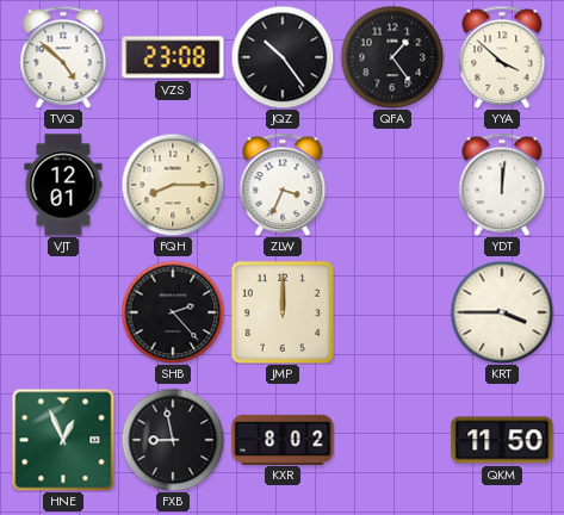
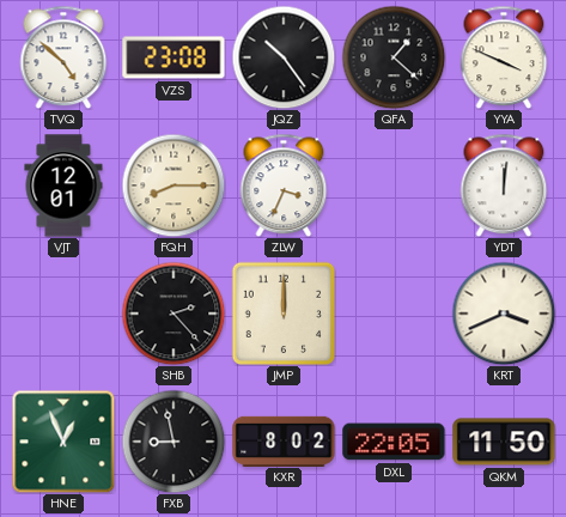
QFA: 1:24 -> 1:22
YYA: 3:52 -> 3:49
KRT: 3:45 -> 3:41
DXL: none -> 22:05
